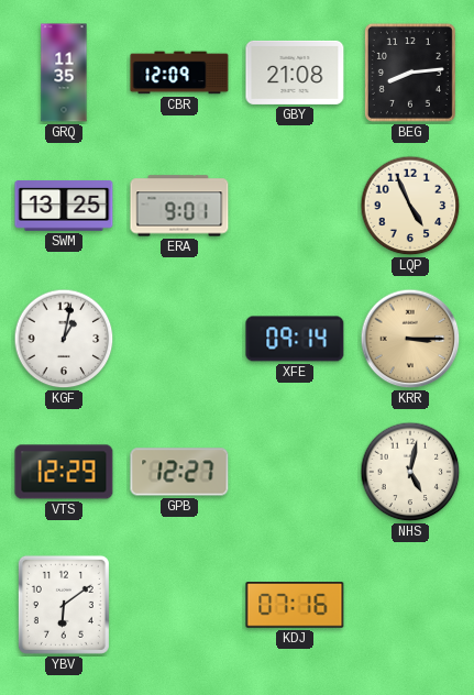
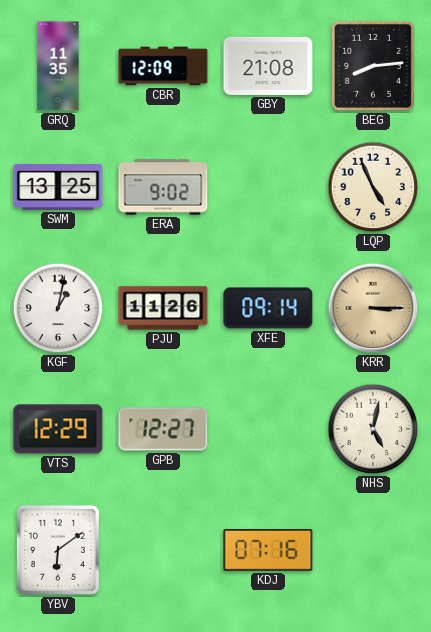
ERA: 9:01 -> 9:02
PJU: none -> 11:26
